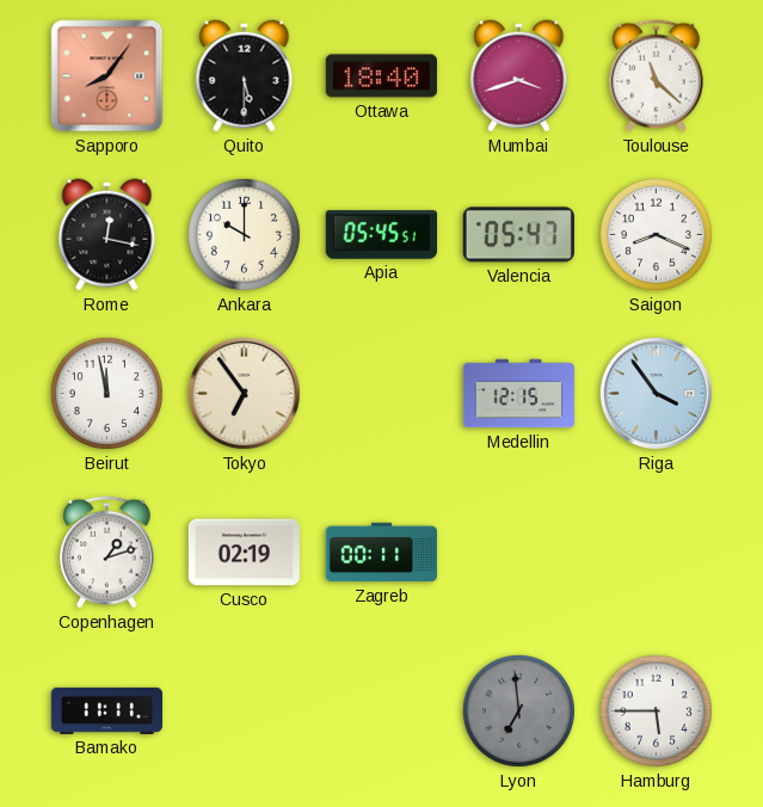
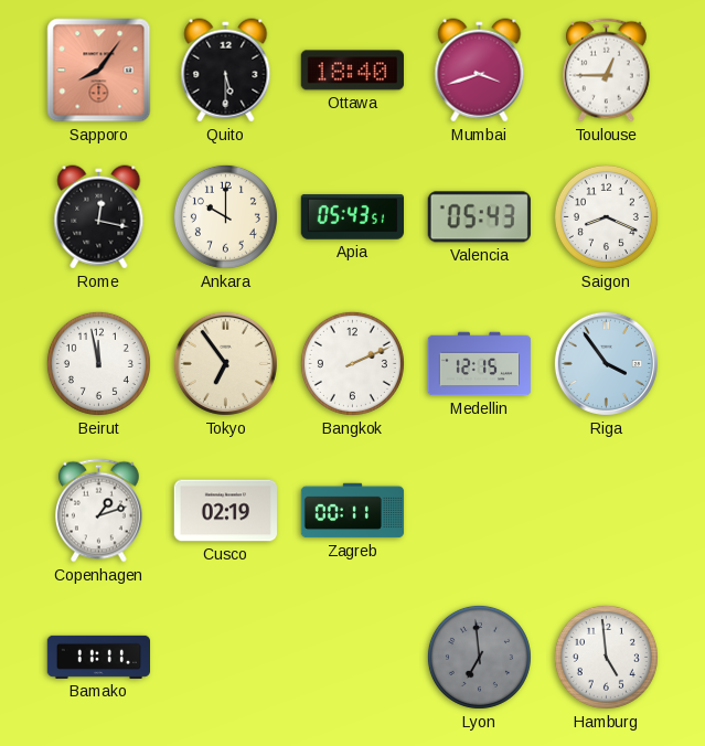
Toulouse: 11:22 -> 12:45
Apia: 05:45 -> 05:43
Valencia: 05:47 -> 05:43
Bangkok: none -> 2:11
Hamburg: 5:45 -> 4:59
